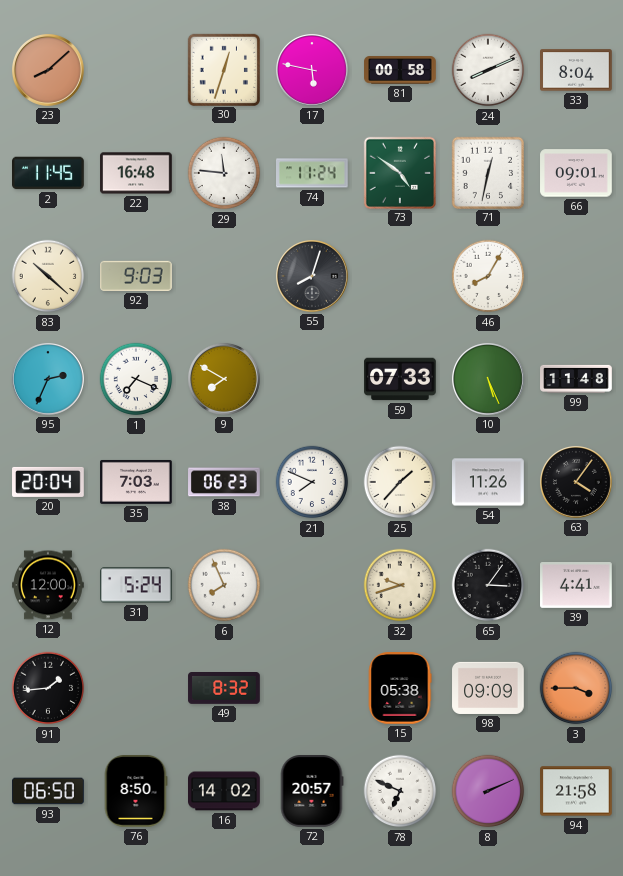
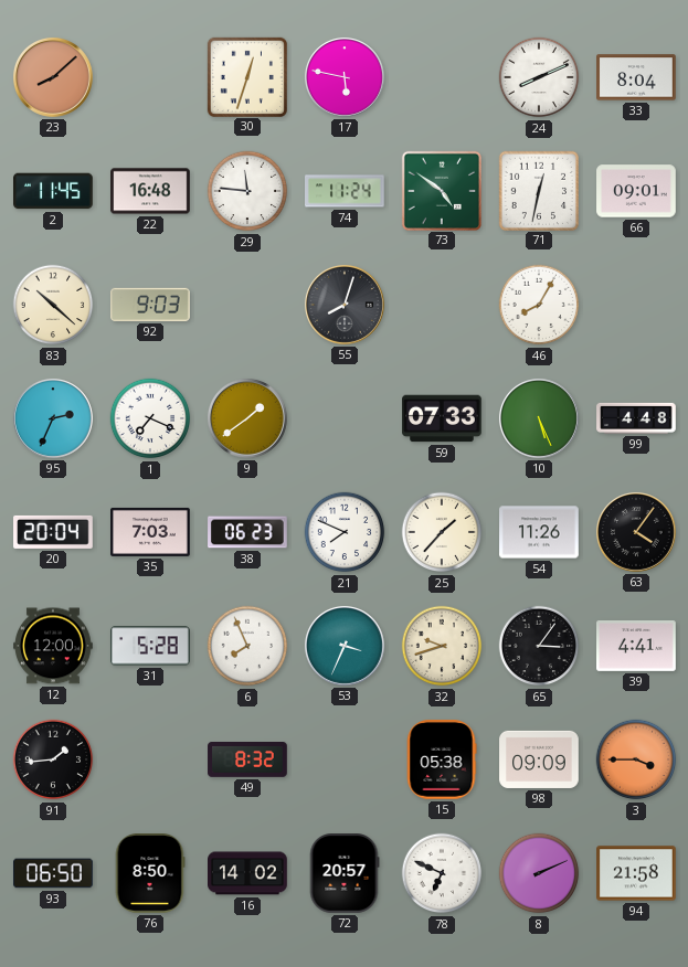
81: 00:58 -> none
9: 7:50 -> 1:39
99: 11:48 -> 4:48
31: 5:24 -> 5:28
53: none -> 3:34
